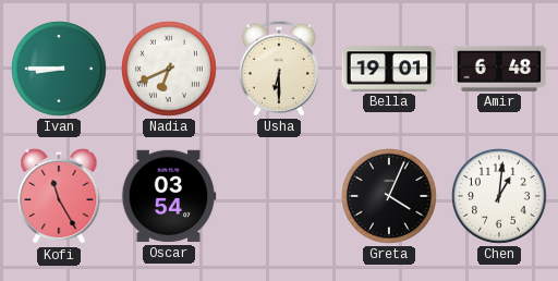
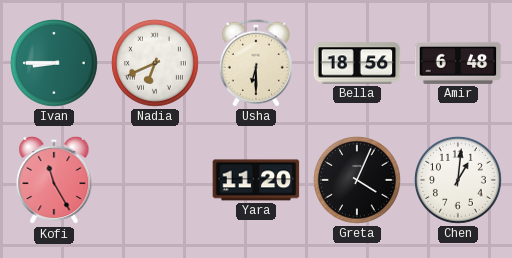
Bella: 19:01 -> 18:56
Oscar: 03:54 -> none
Yara: none -> 11:20
